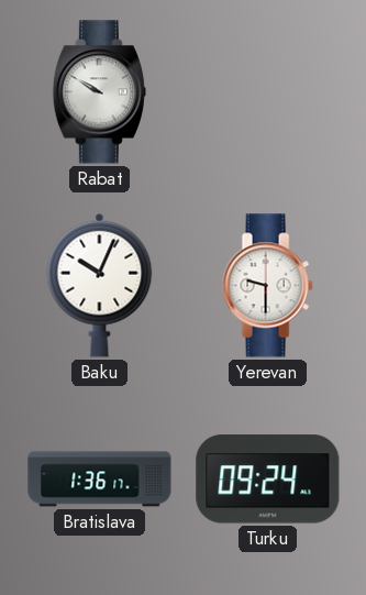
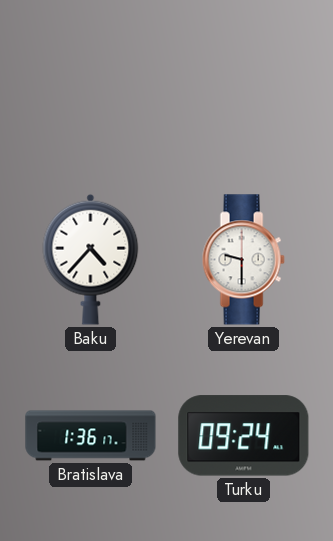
Rabat: 9:50 -> none
Baku: 10:04 -> 4:37
